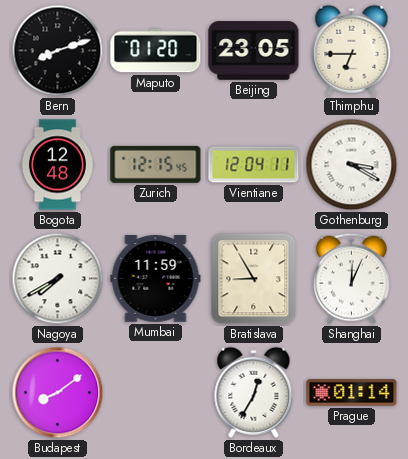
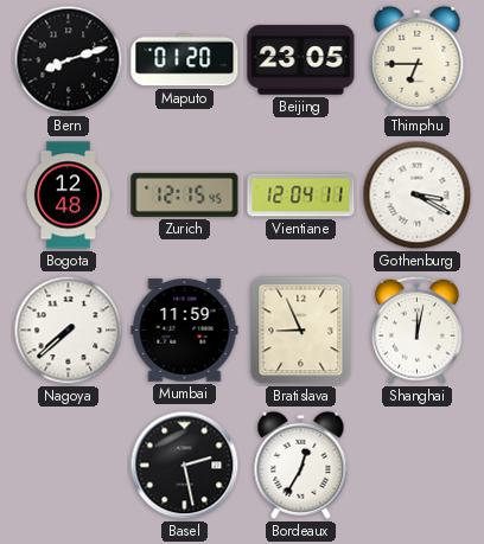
Nagoya: 7:40 -> 7:38
Bratislava: 8:55 -> 8:56
Shanghai: 12:04 -> 12:02
Budapest: 8:09 -> none
Basel: none -> 2:28
Prague: 01:14 -> none
